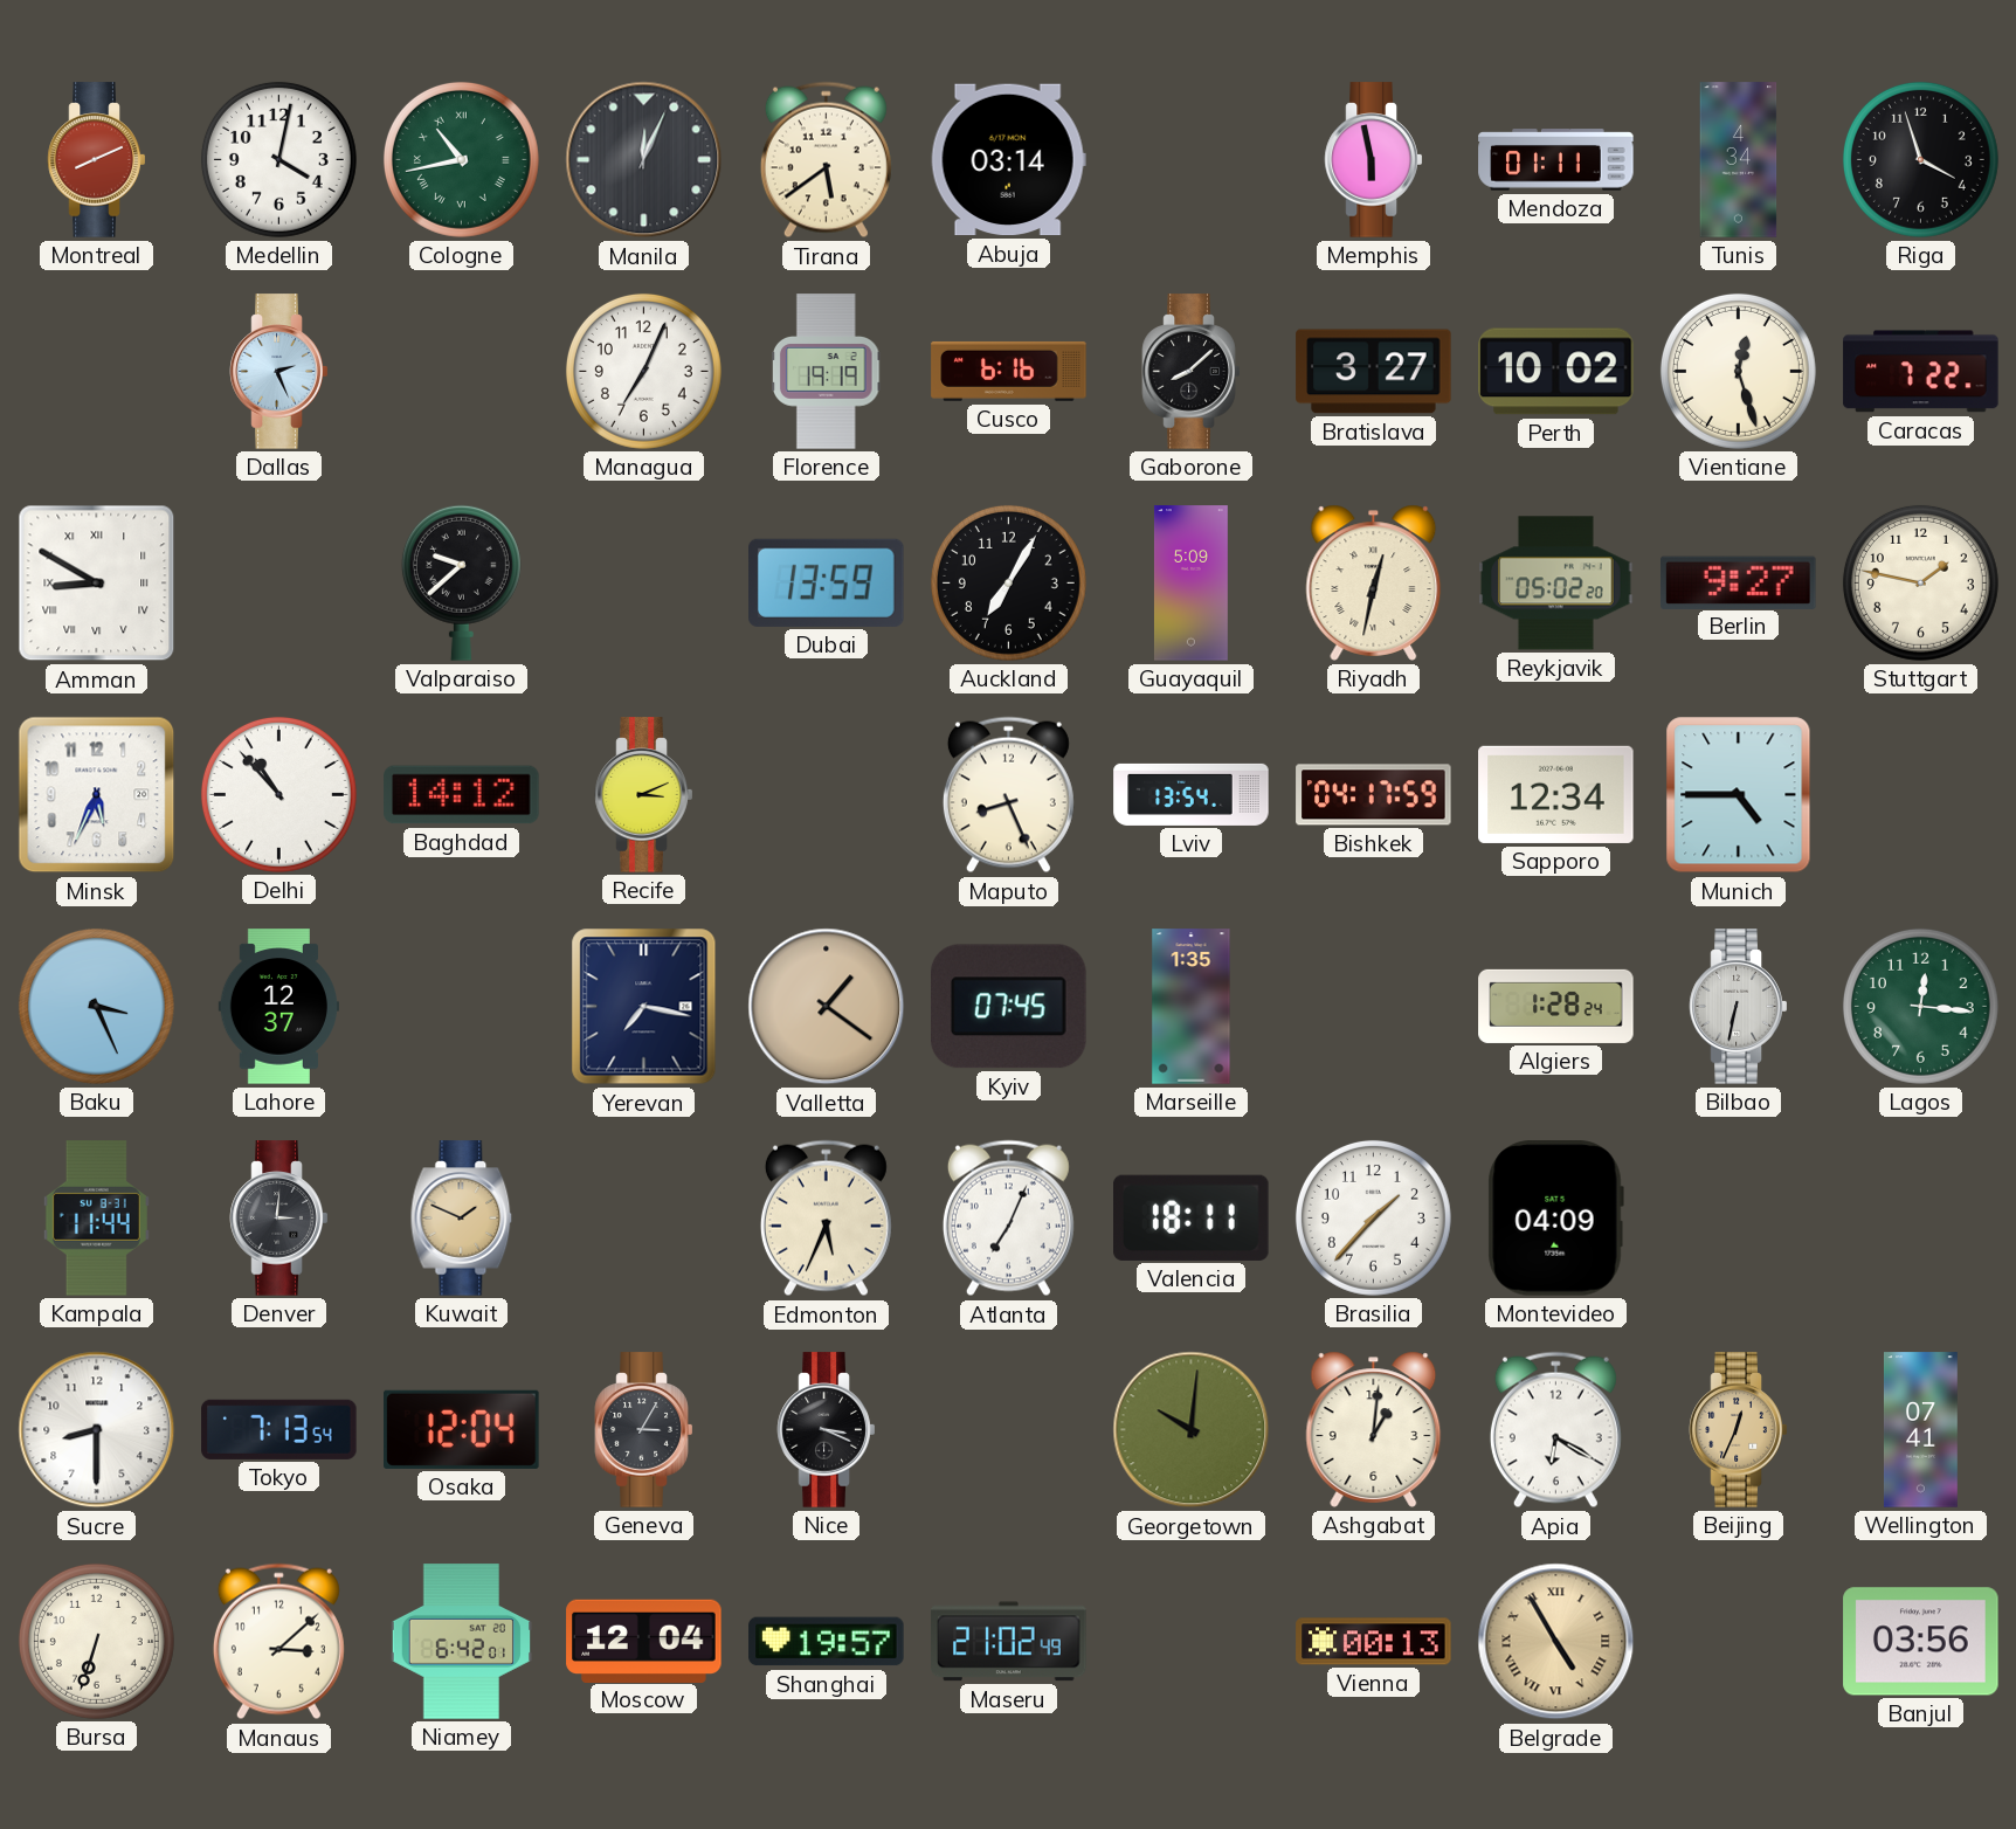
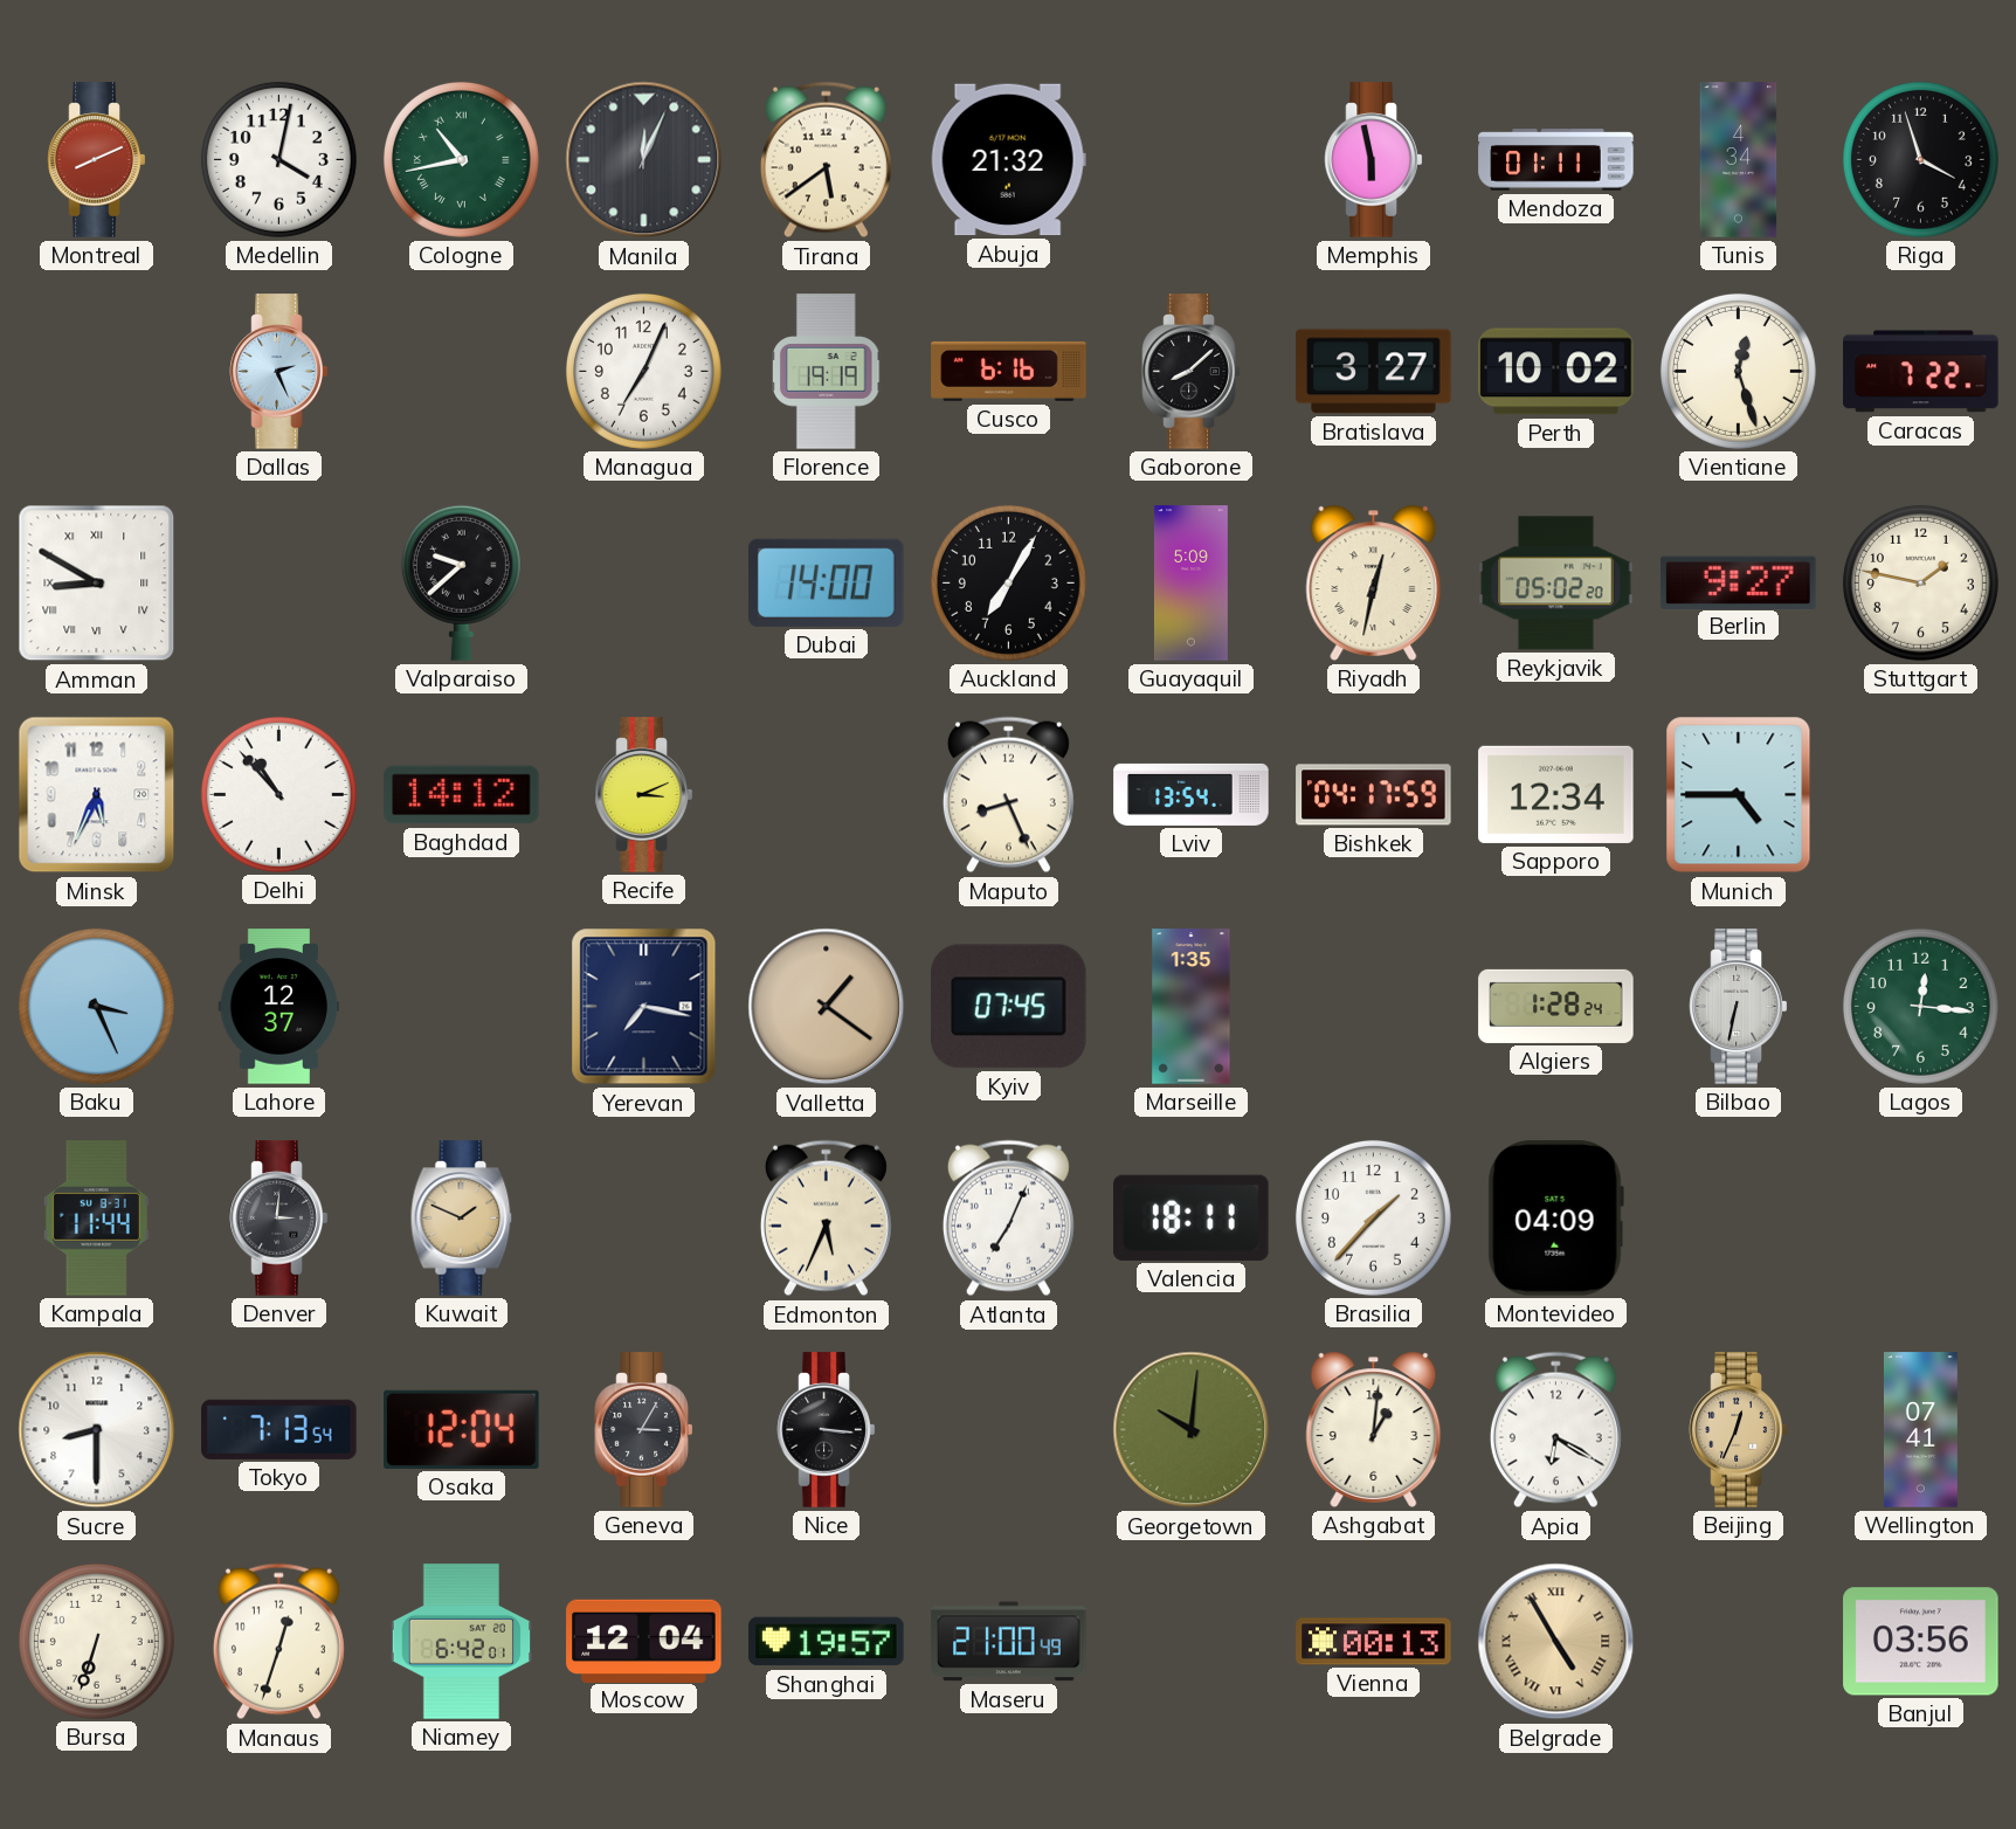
Abuja: 03:14 -> 21:32
Dubai: 13:59 -> 14:00
Nice: 3:19 -> 3:16
Manaus: 3:08 -> 12:33
Maseru: 21:02 -> 21:00
